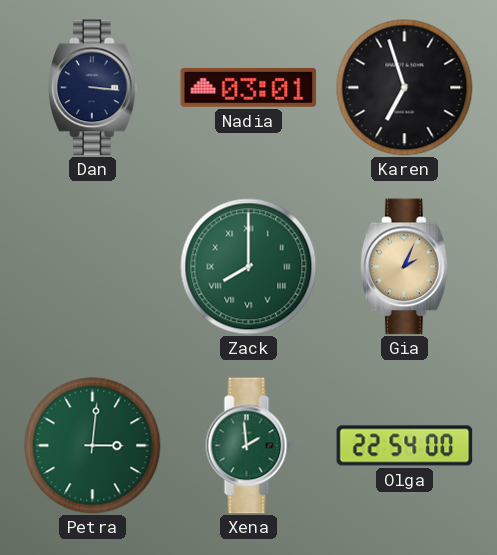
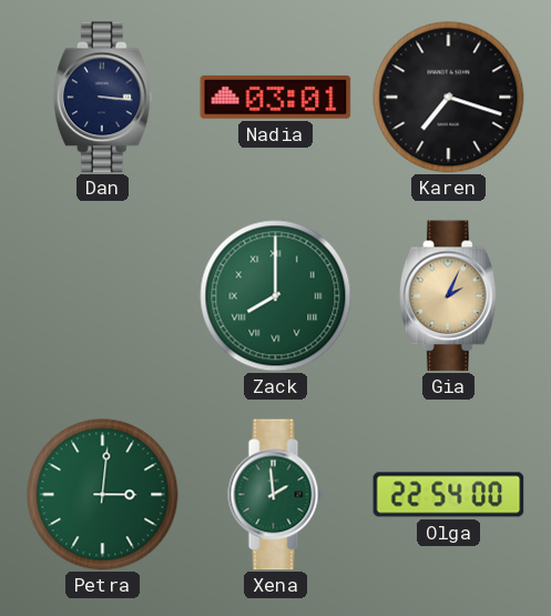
Karen: 6:57 -> 7:18
